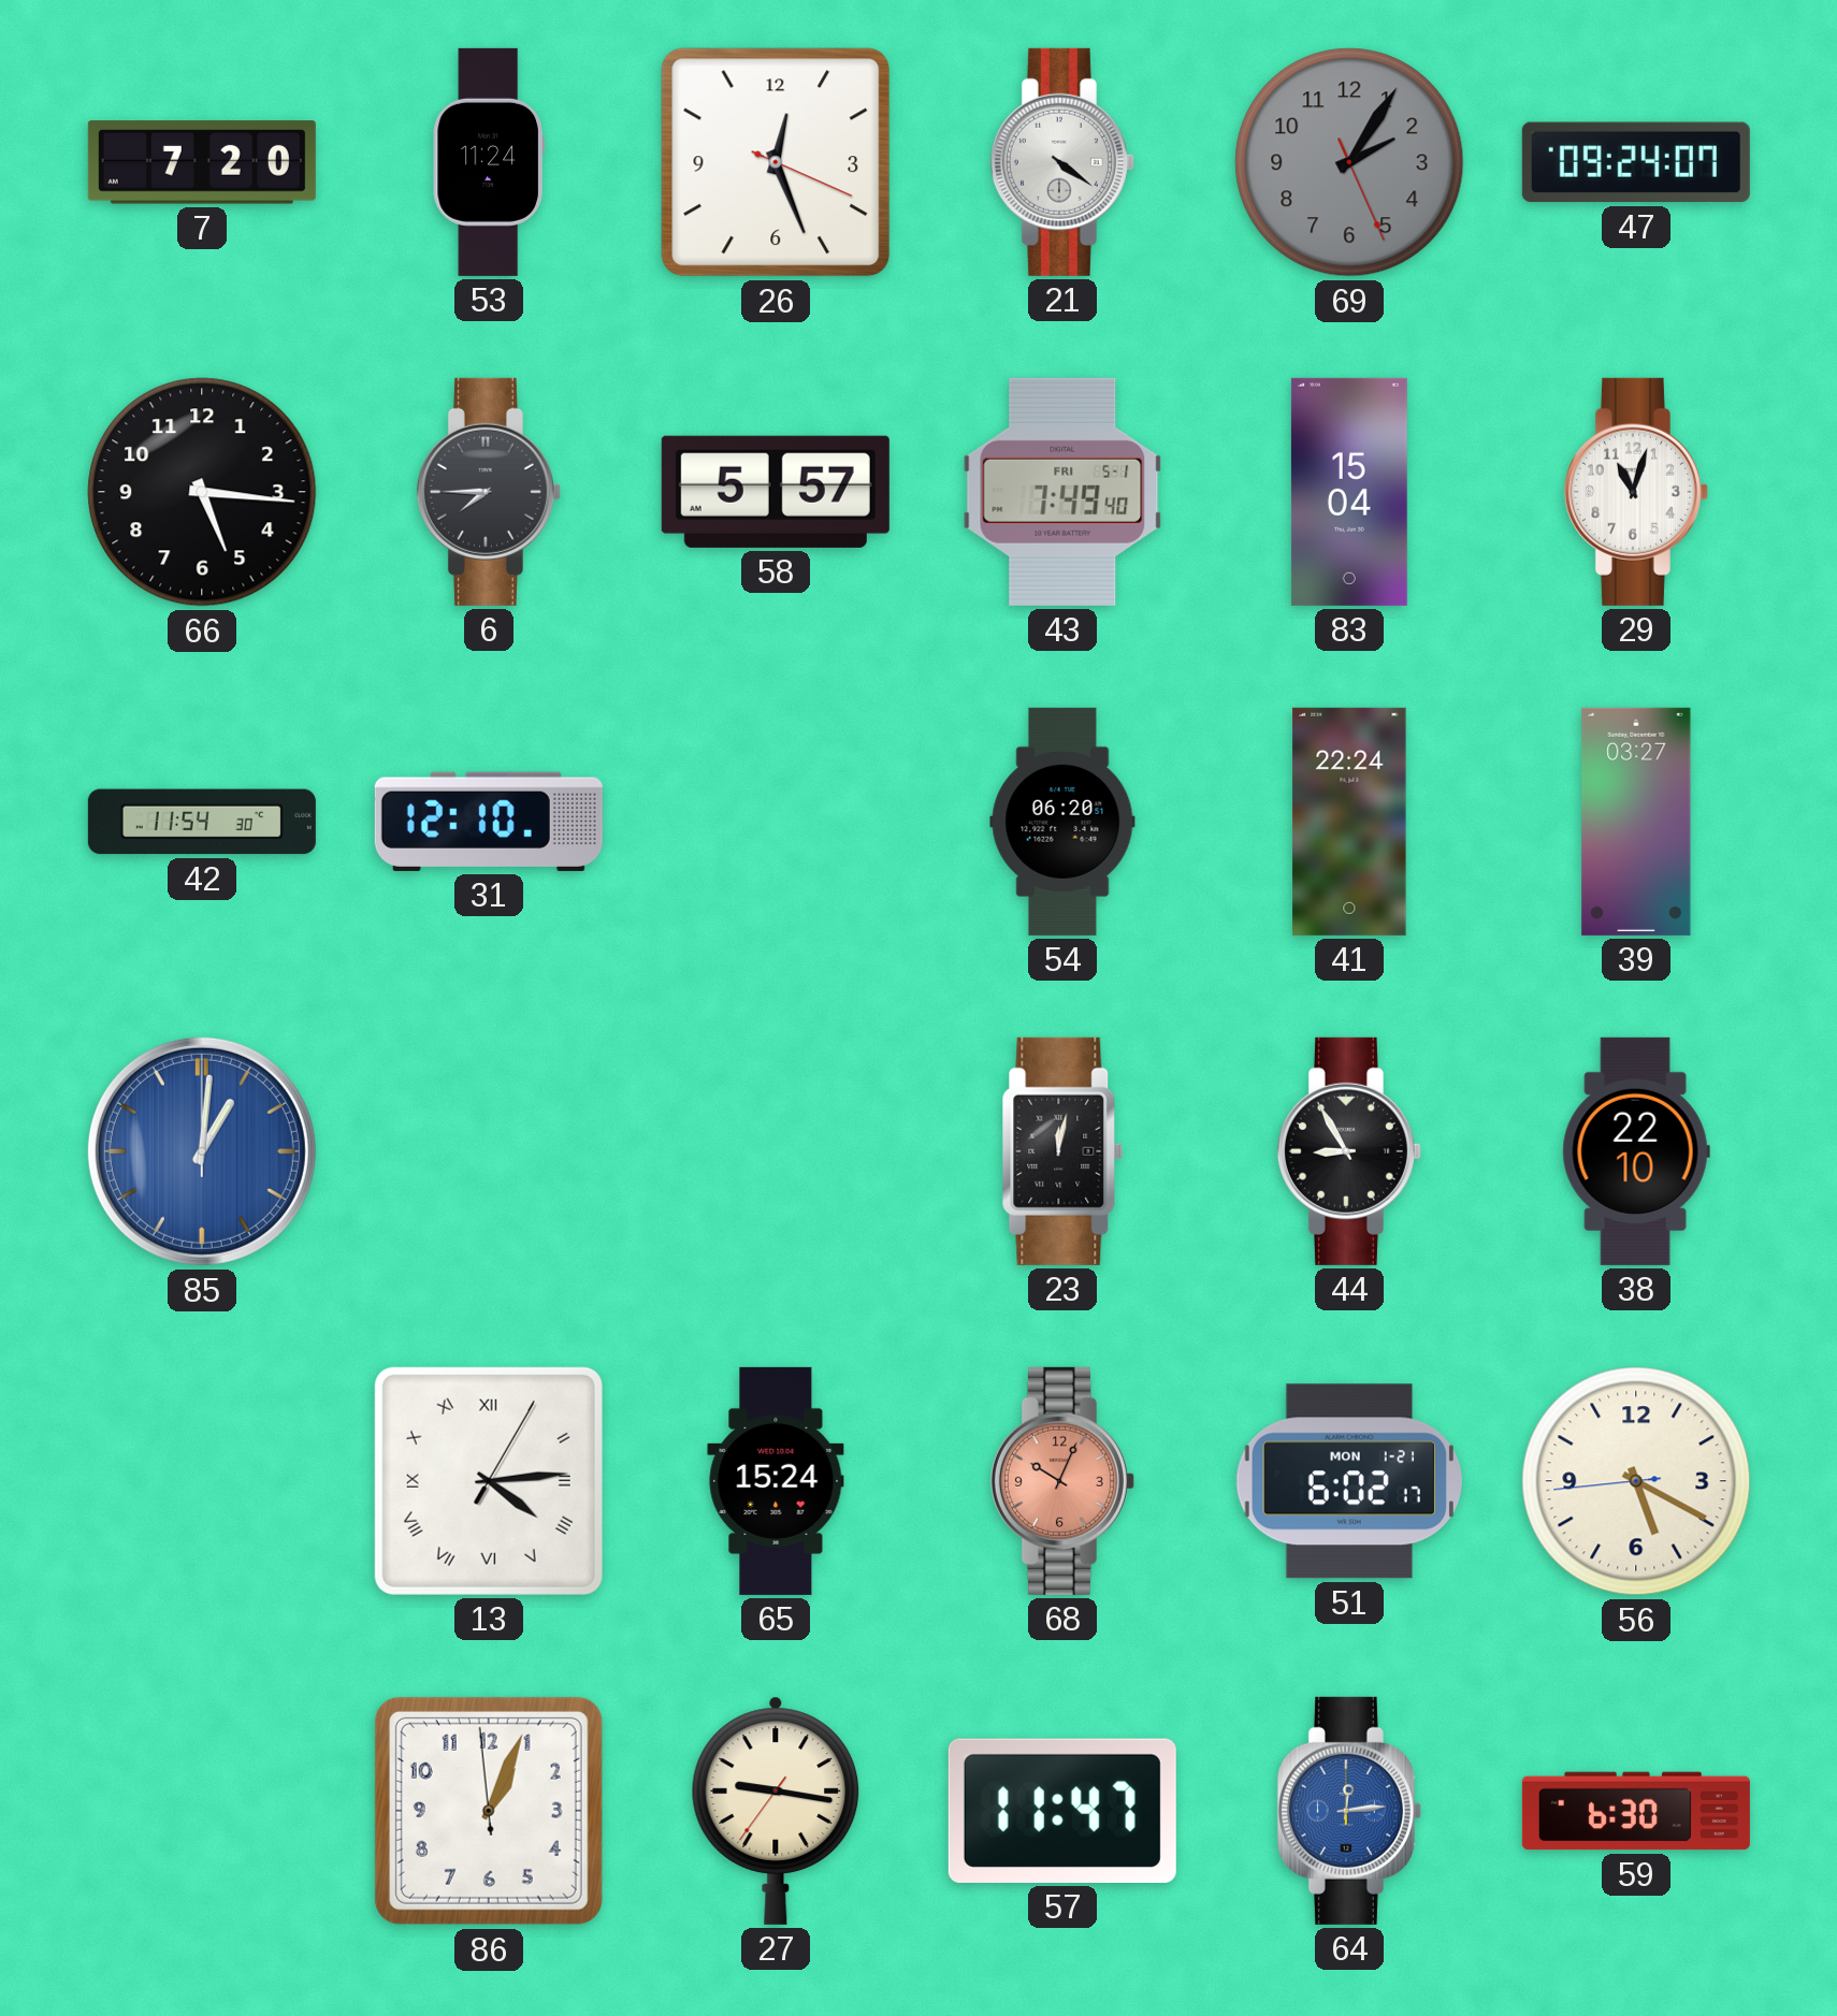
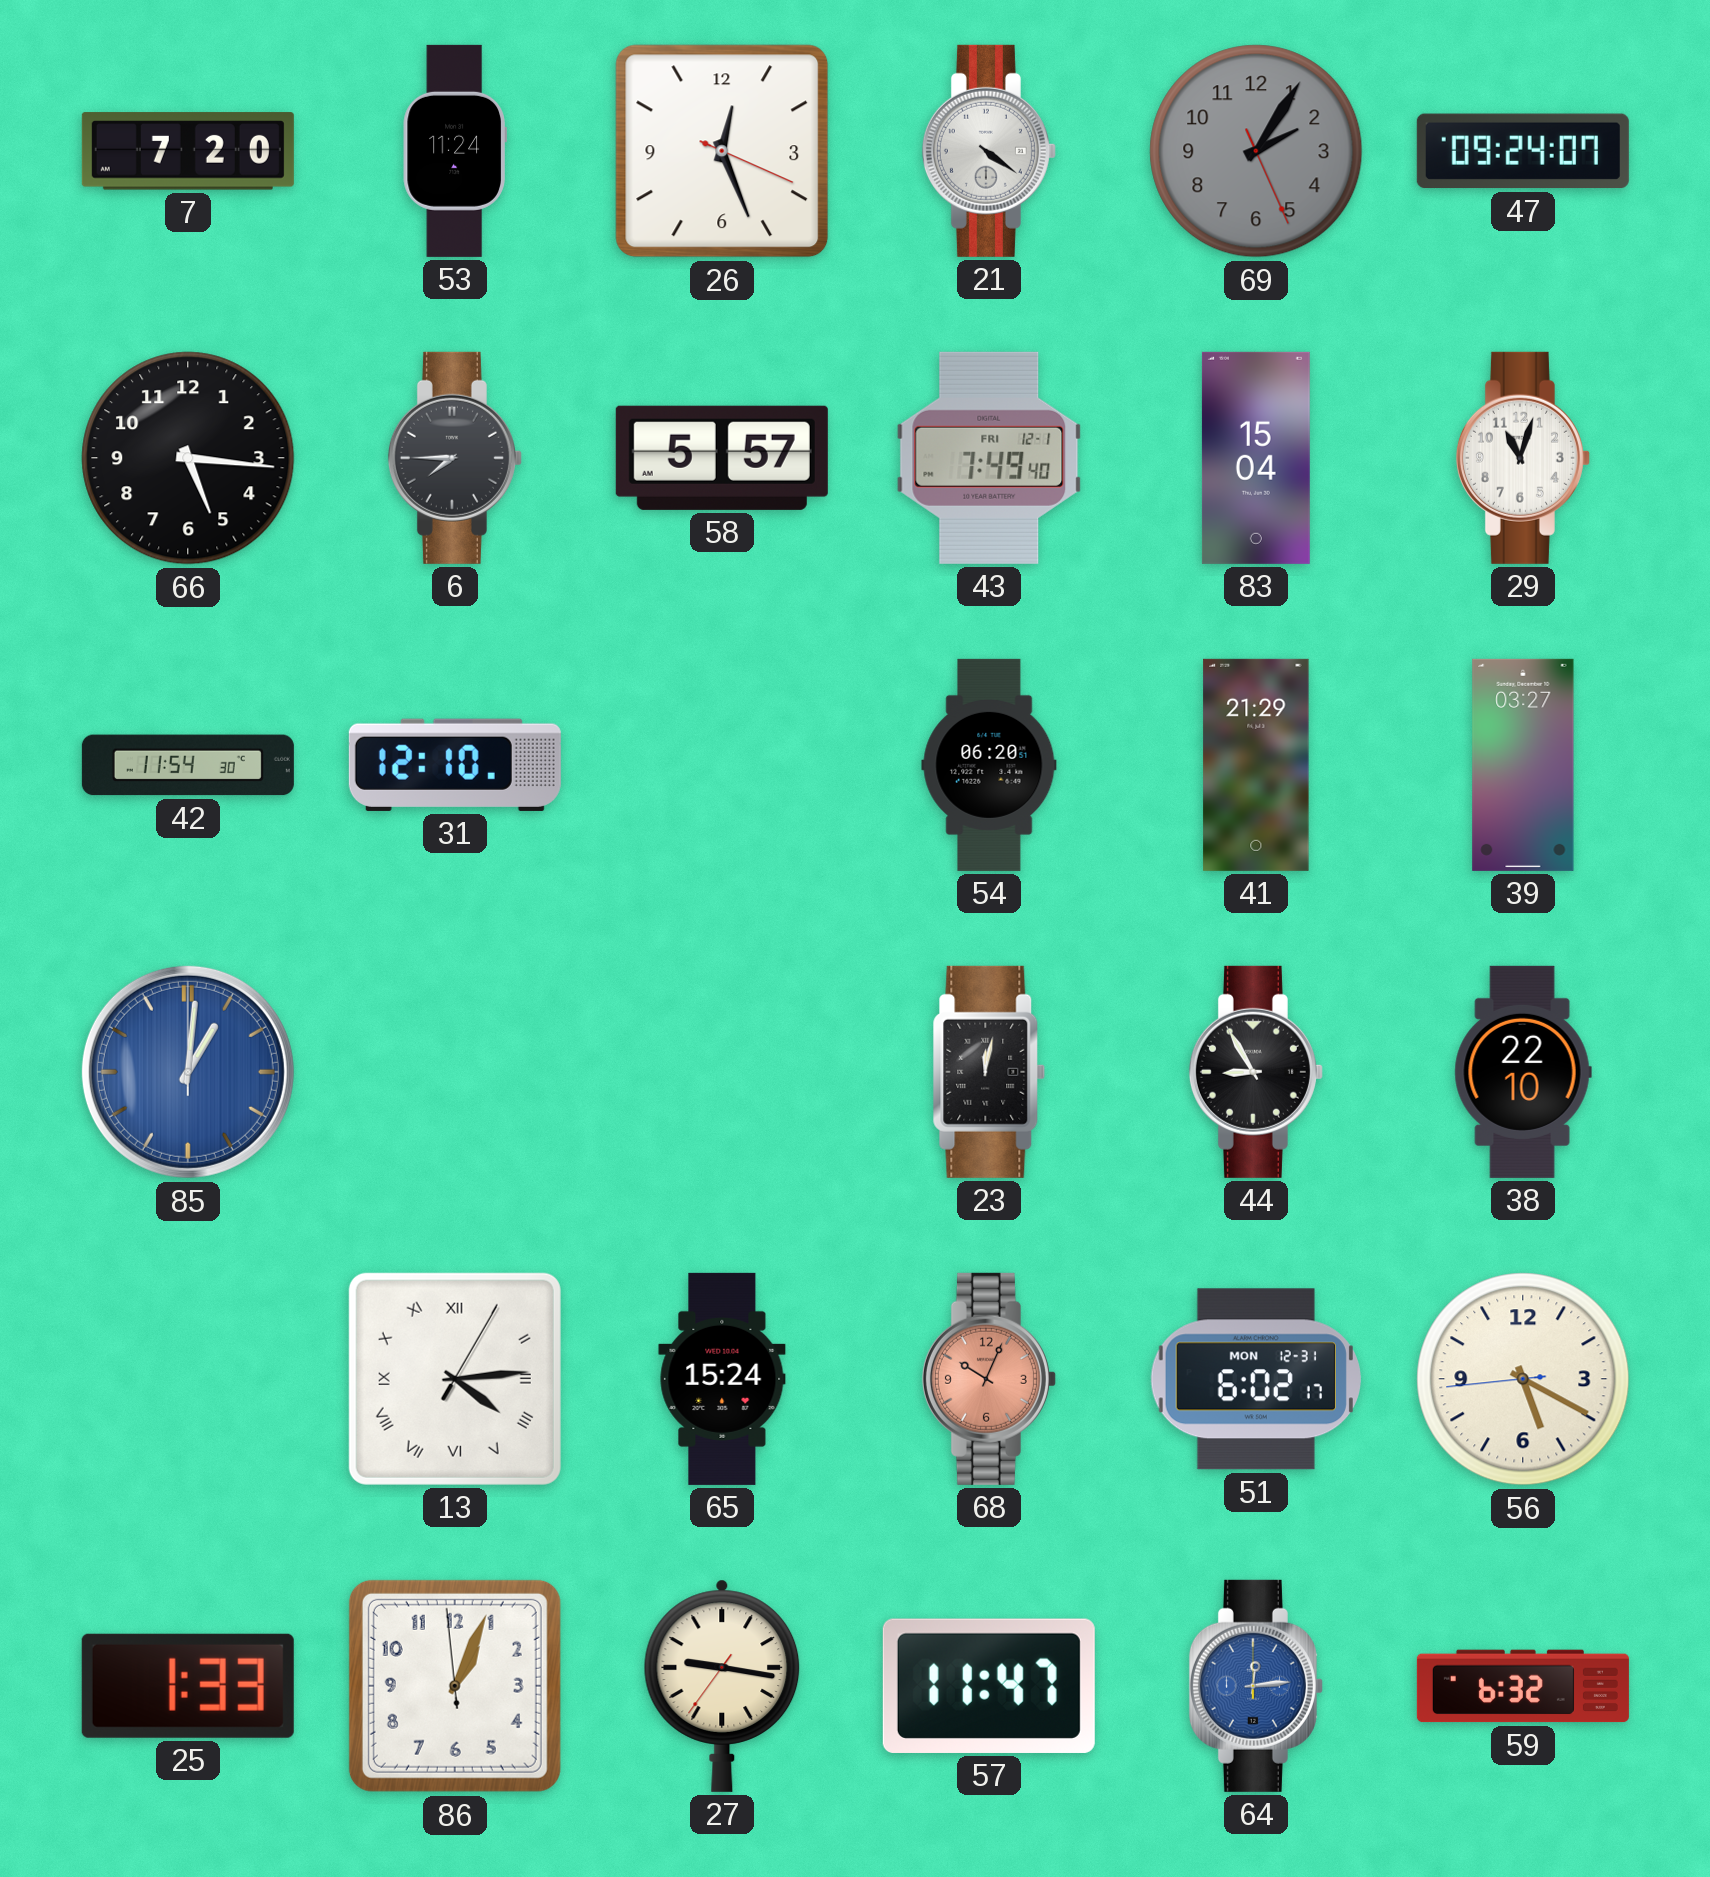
43 date: FRI 5-1 -> FRI 12-1
41: 22:24 -> 21:29
51 date: MON 1-21 -> MON 12-31
25: none -> 1:33
59: 6:30 -> 6:32
